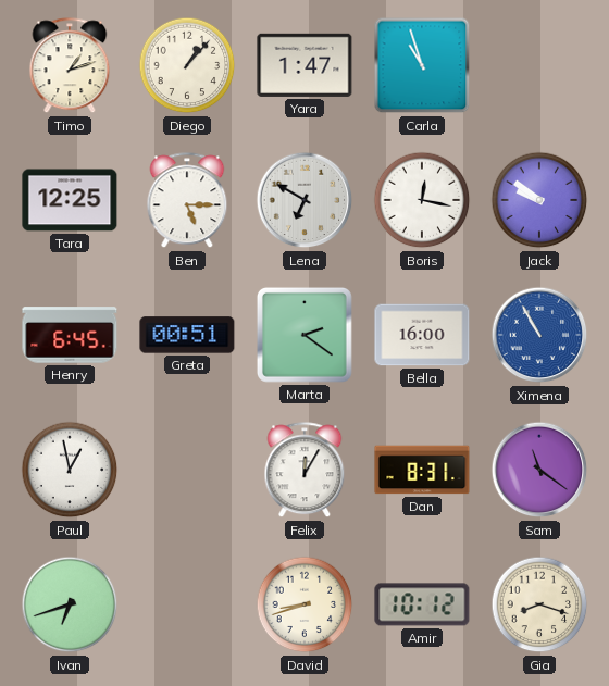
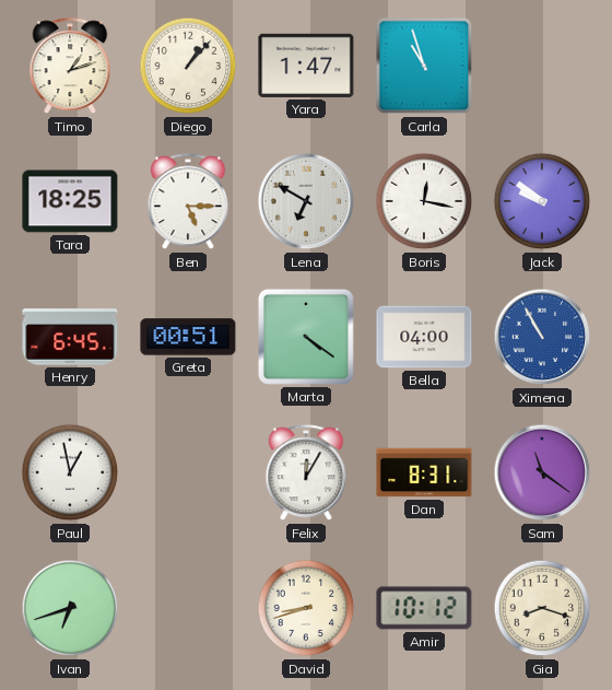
Tara: 12:25 -> 18:25
Marta: 2:21 -> 4:21
Bella: 16:00 -> 04:00
